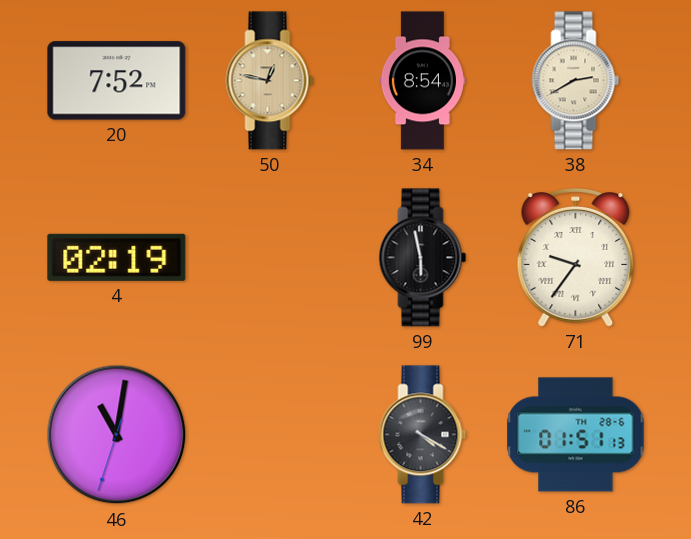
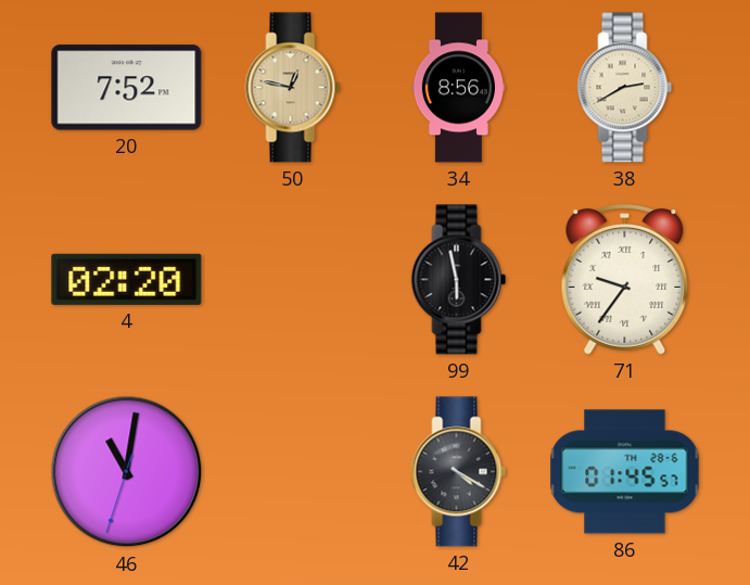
34: 8:54 -> 8:56
4: 02:19 -> 02:20
86: 01:51 -> 01:45
